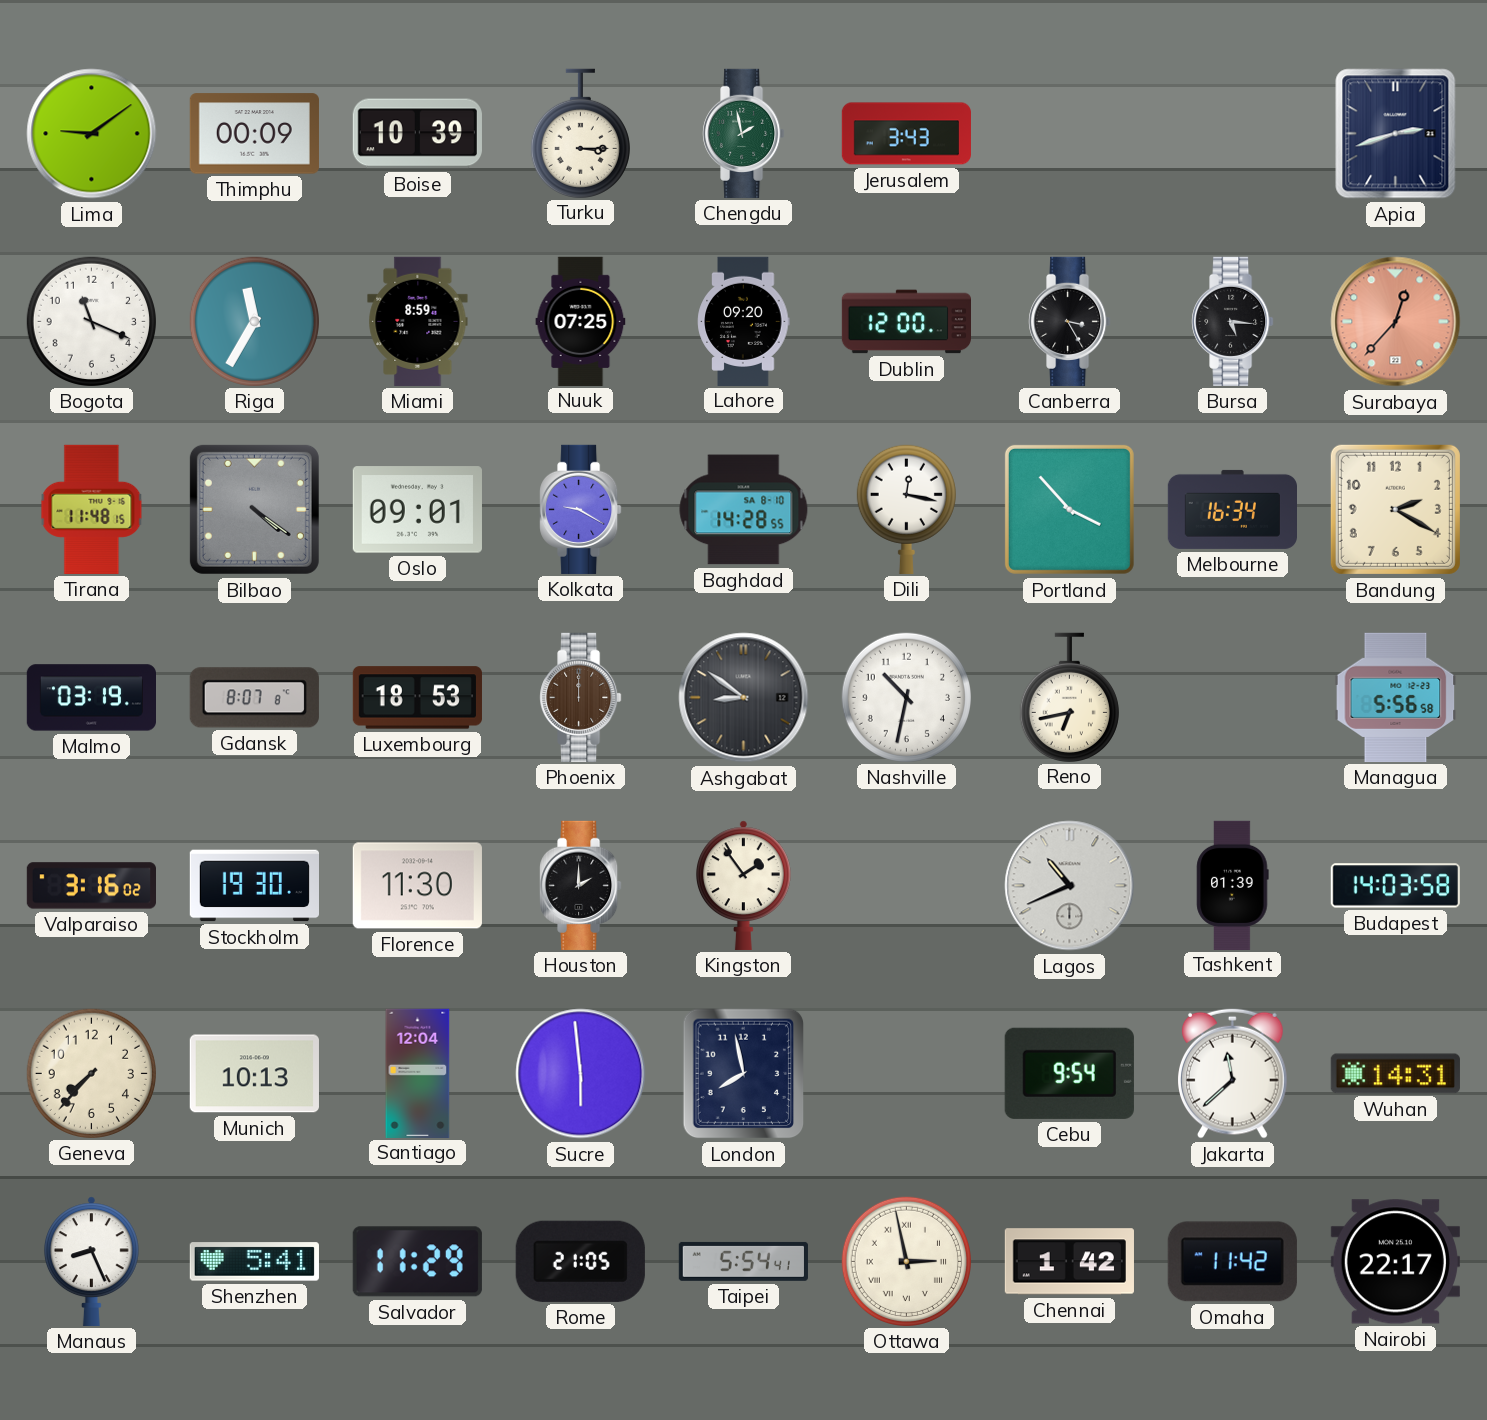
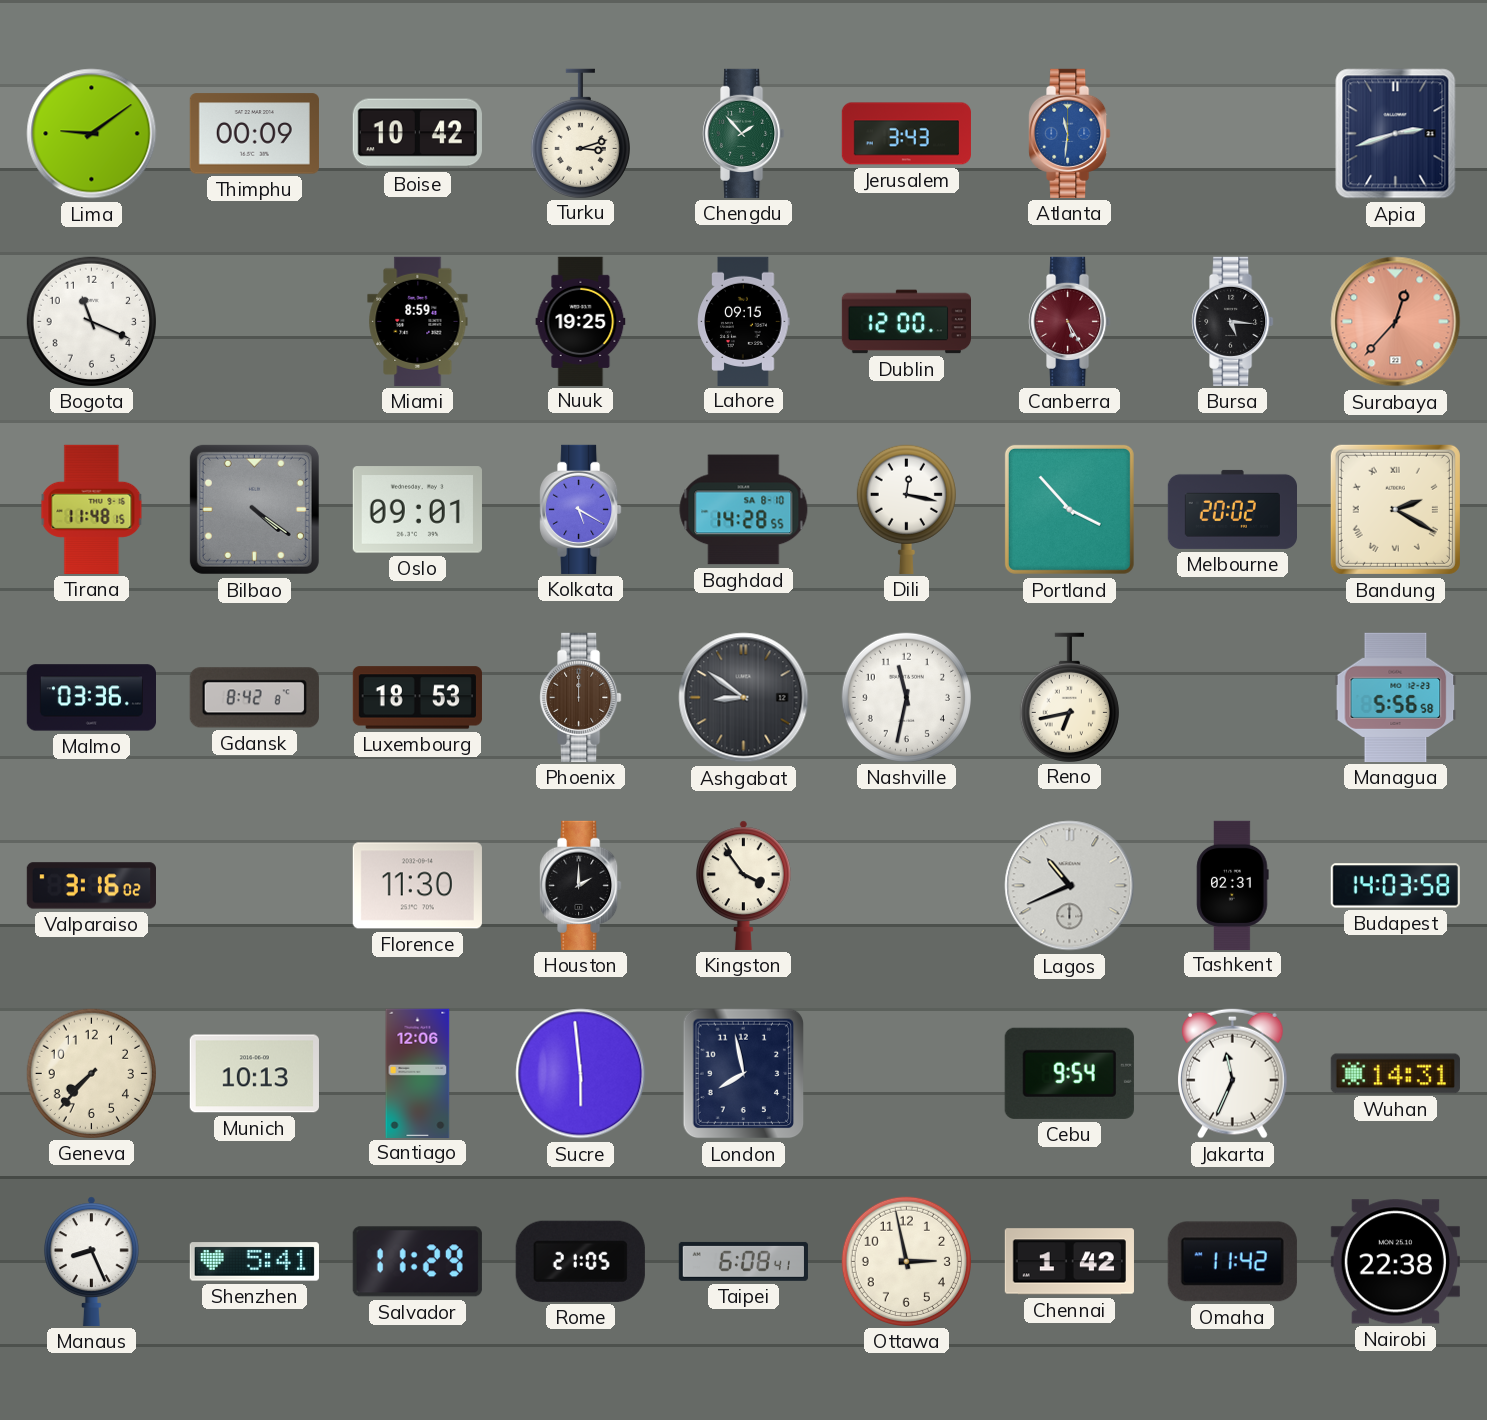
Boise: 10:39 -> 10:42
Turku: 3:15 -> 3:12
Chengdu: 1:58 -> 1:53
Atlanta: none -> 11:31
Riga: 11:35 -> none
Nuuk: 07:25 -> 19:25
Lahore: 09:20 -> 09:15
Canberra: 3:25 -> 5:25
Canberra dial: black -> burgundy
Kolkata: 9:20 -> 5:20
Melbourne: 16:34 -> 20:02
Bandung numerals: Arabic -> Roman
Malmo: 03:19 -> 03:36
Gdansk: 8:07 -> 8:42
Nashville: 10:32 -> 11:32
Stockholm: 19:30 -> none
Kingston: 1:54 -> 3:54
Tashkent: 01:39 -> 02:31
Santiago: 12:04 -> 12:06
Jakarta: 11:38 -> 11:34
Taipei: 5:54 -> 6:08
Ottawa numerals: Roman -> Arabic
Nairobi: 22:17 -> 22:38
